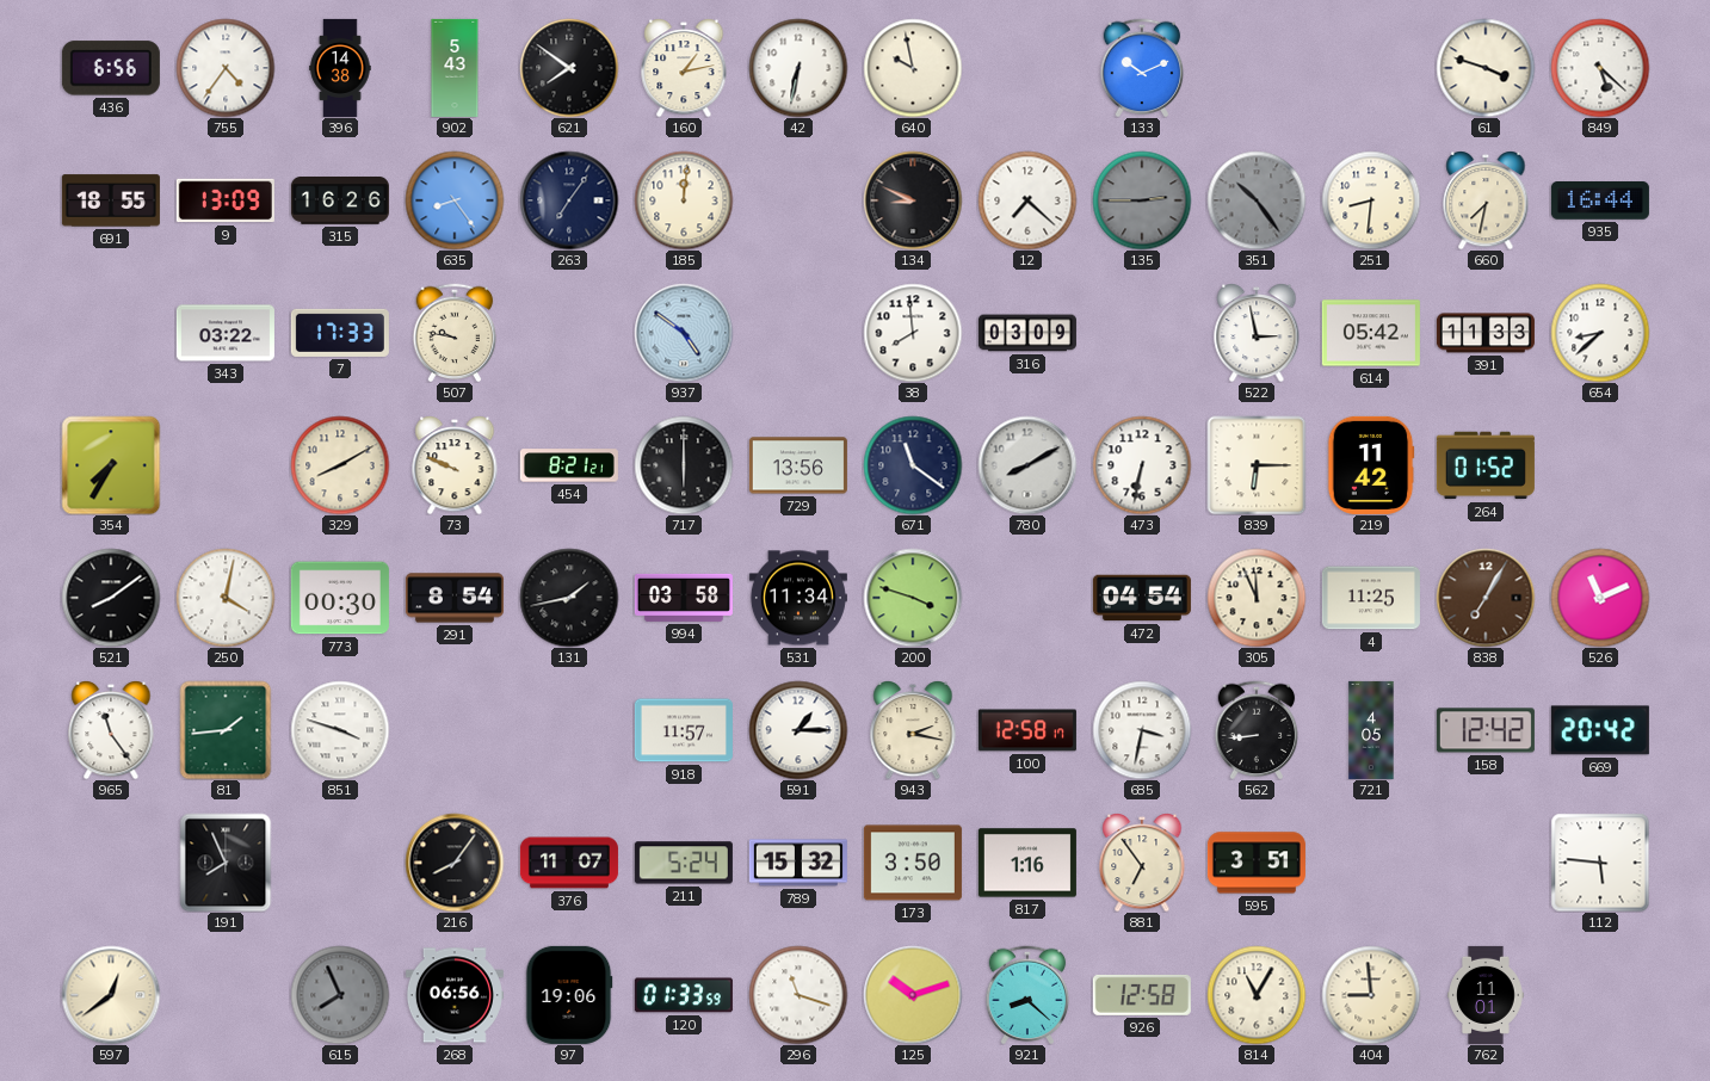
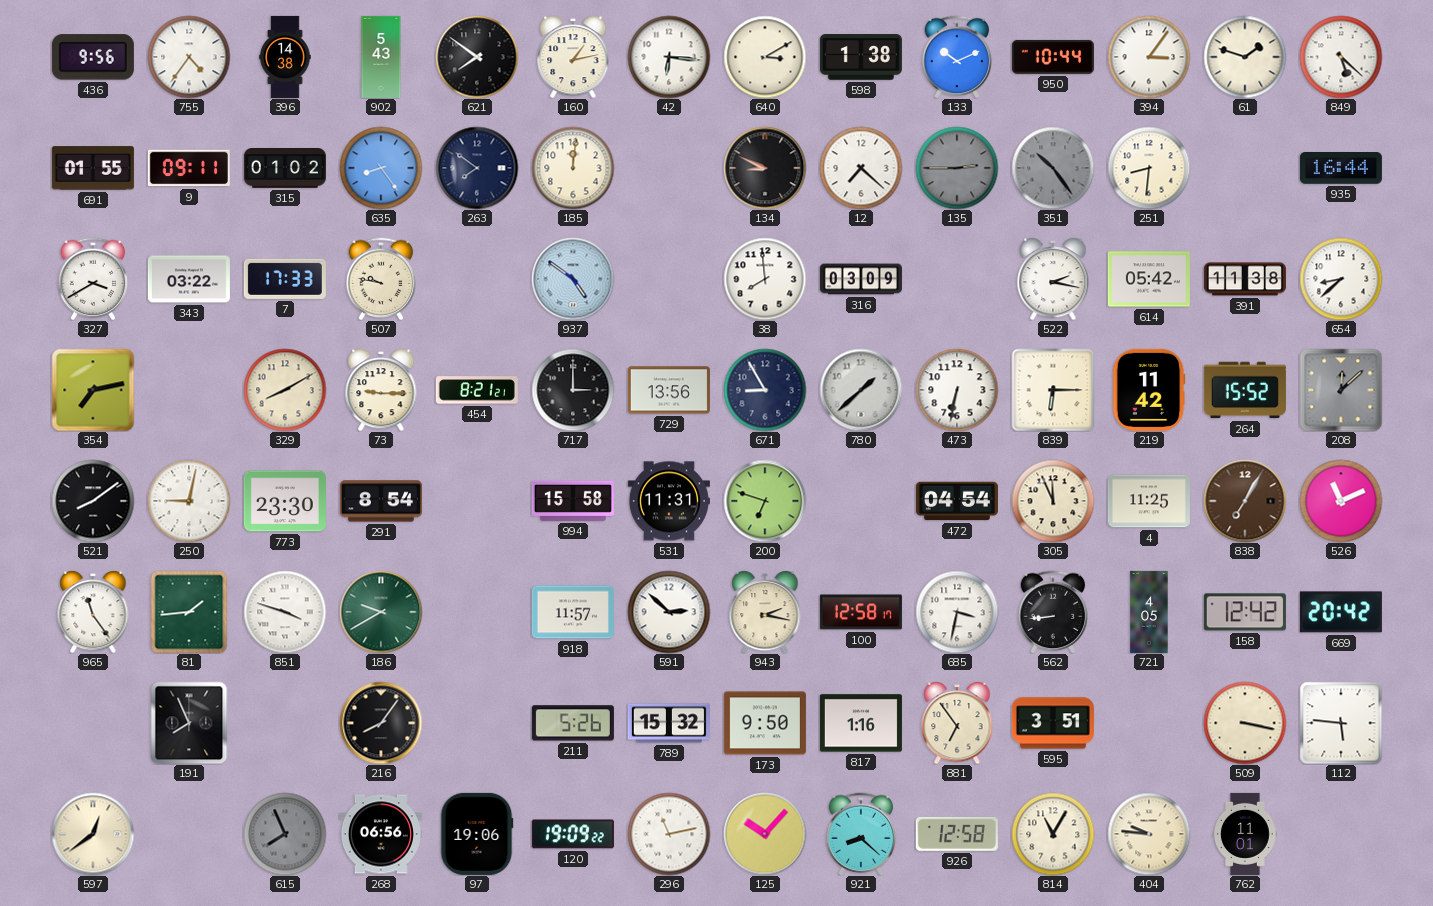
436: 6:56 -> 9:56
42: 6:32 -> 6:16
640: 9:58 -> 3:10
598: none -> 1:38
950: none -> 10:44
394: none -> 3:06
61: 3:48 -> 1:48
691: 18:55 -> 01:55
9: 13:09 -> 09:11
315: 16:26 -> 01:02
263: 7:06 -> 7:51
660: 7:32 -> none
327: none -> 3:40
522: 2:58 -> 2:17
391: 11:33 -> 11:38
354: 7:35 -> 7:13
73: 9:49 -> 9:15
717: 6:00 -> 3:00
671: 11:21 -> 8:55
780: 8:10 -> 1:38
264: 01:52 -> 15:52
208: none -> 12:08
250: 4:02 -> 9:02
773: 00:30 -> 23:30
131: 1:43 -> none
994: 03:58 -> 15:58
531: 11:34 -> 11:31
200: 3:48 -> 6:48
186: none -> 9:40
591: 1:15 -> 2:52
376: 11:07 -> none
211: 5:24 -> 5:26
173: 3:50 -> 9:50
509: none -> 3:17
120: 01:33 -> 19:09
296: 11:18 -> 11:13
125: 10:12 -> 10:07
404: 8:59 -> 9:46
